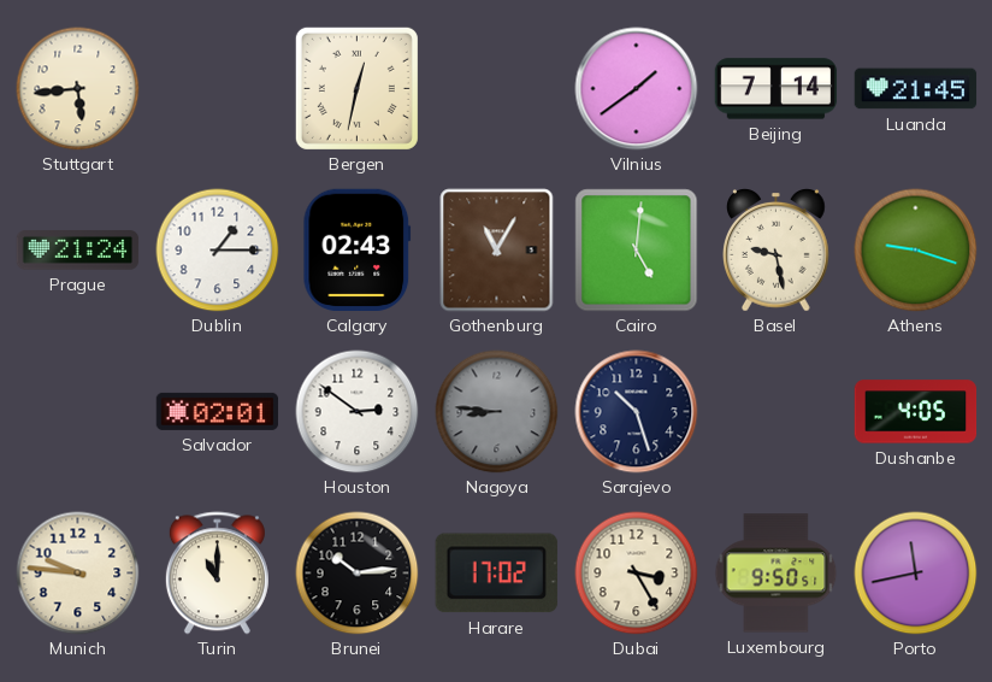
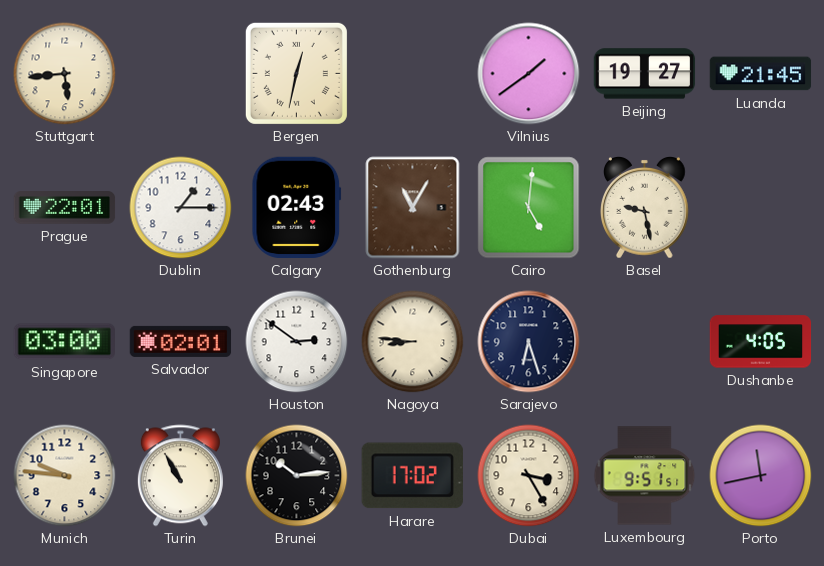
Beijing: 7:14 -> 19:27
Prague: 21:24 -> 22:01
Athens: 9:18 -> none
Singapore: none -> 03:00
Nagoya dial: grey -> cream
Sarajevo: 10:27 -> 6:27
Turin: 11:00 -> 10:55
Luxembourg: 9:50 -> 9:51
